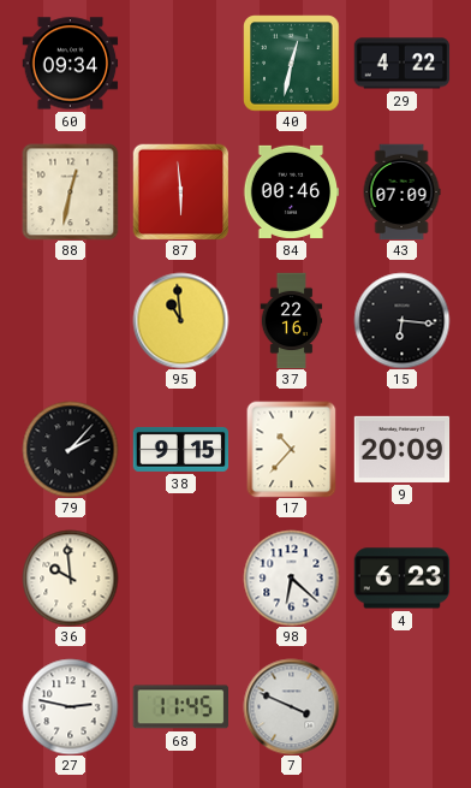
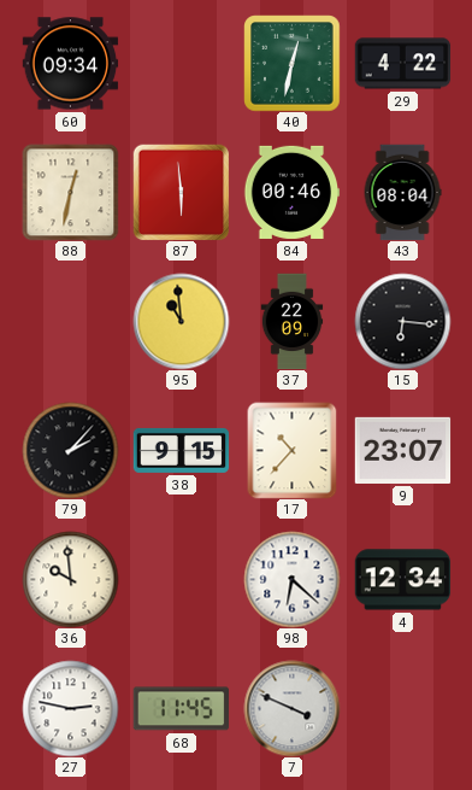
43: 07:09 -> 08:04
37: 22:16 -> 22:09
9: 20:09 -> 23:07
4: 6:23 -> 12:34
